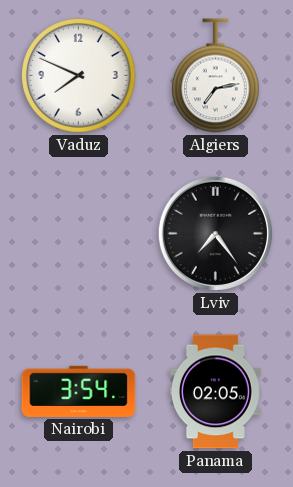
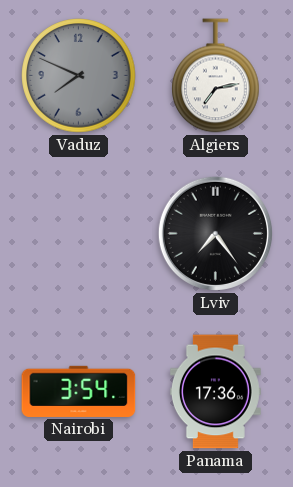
Vaduz dial: white -> grey
Panama: 02:05 -> 17:36
